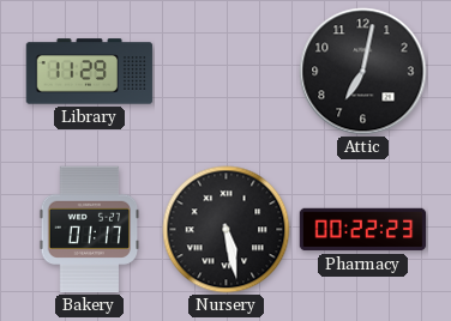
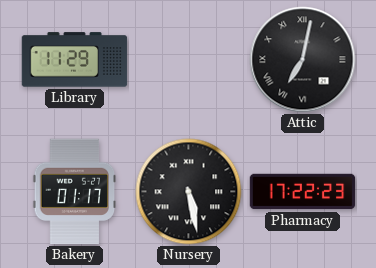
Attic numerals: Arabic -> Roman
Pharmacy: 00:22 -> 17:22
